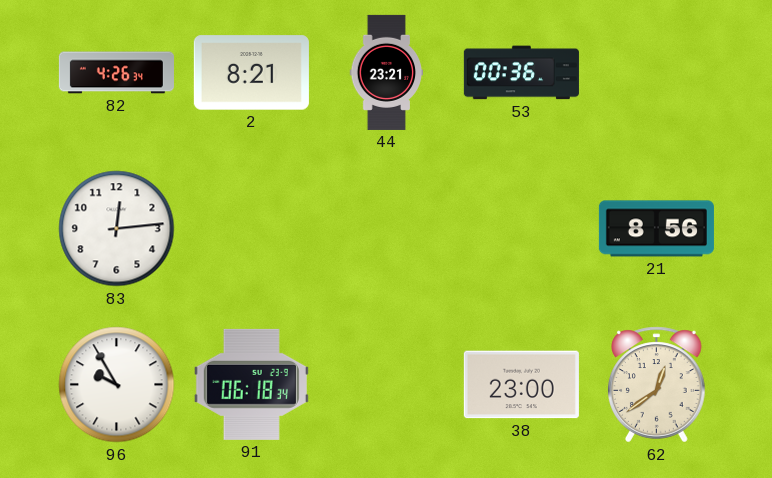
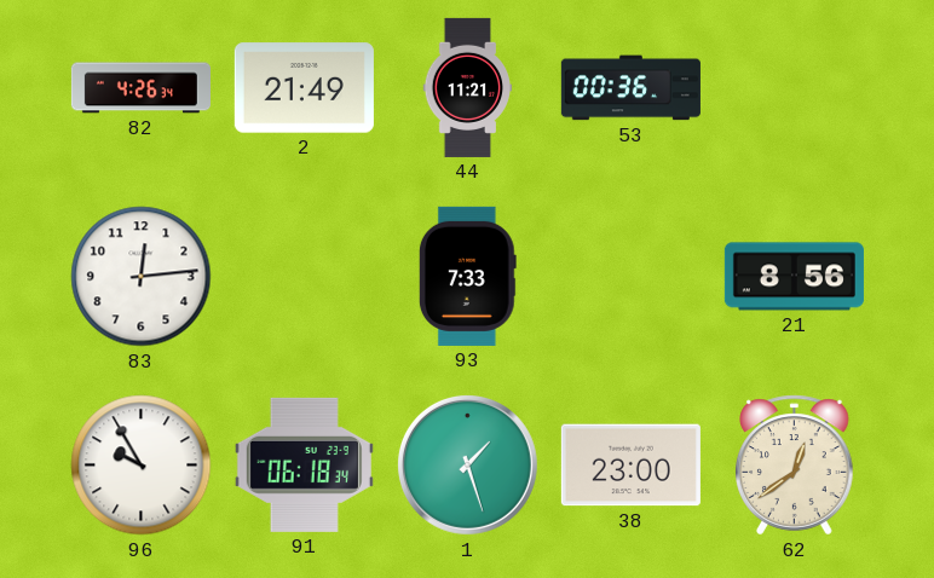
2: 8:21 -> 21:49
44: 23:21 -> 11:21
93: none -> 7:33
1: none -> 1:27
